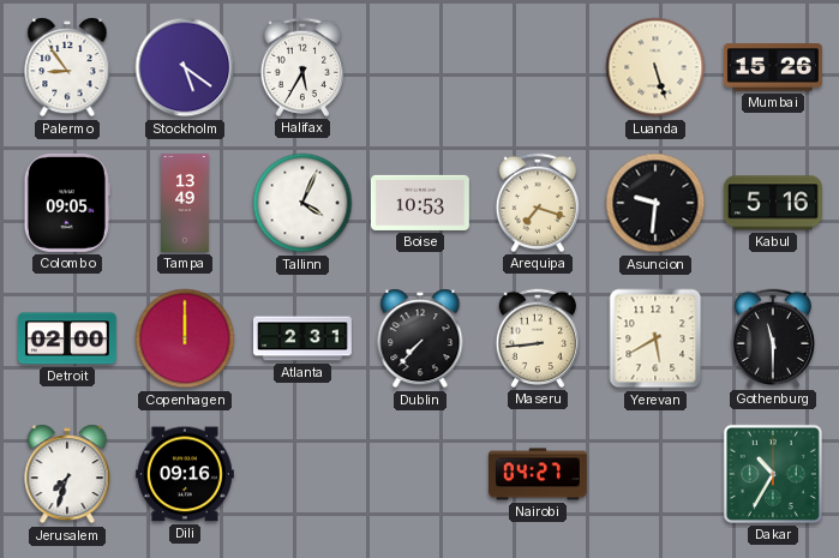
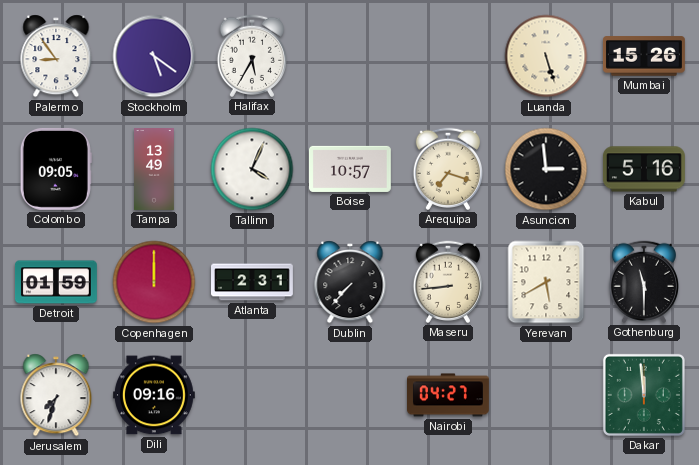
Boise: 10:53 -> 10:57
Asuncion: 9:31 -> 2:59
Detroit: 02:00 -> 01:59
Dakar: 10:35 -> 11:59
